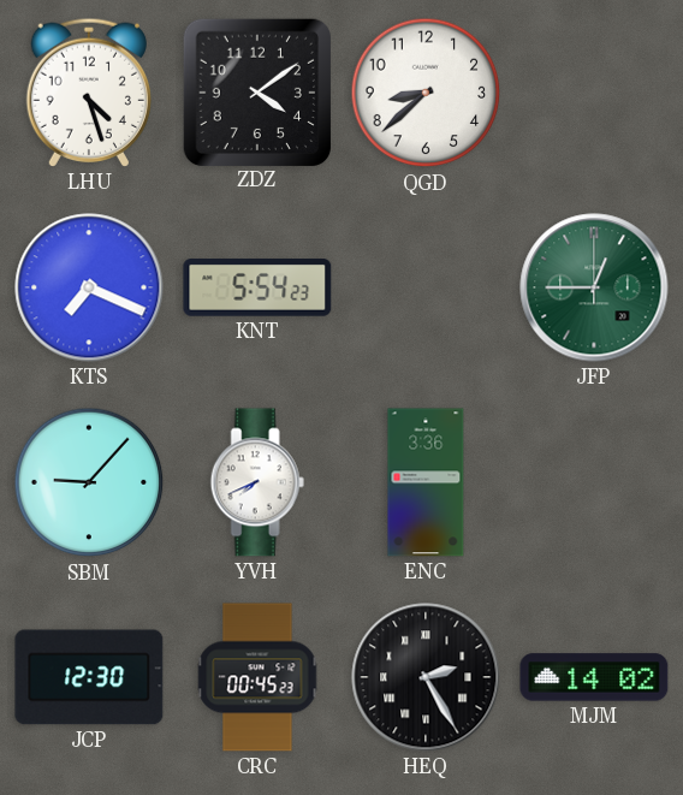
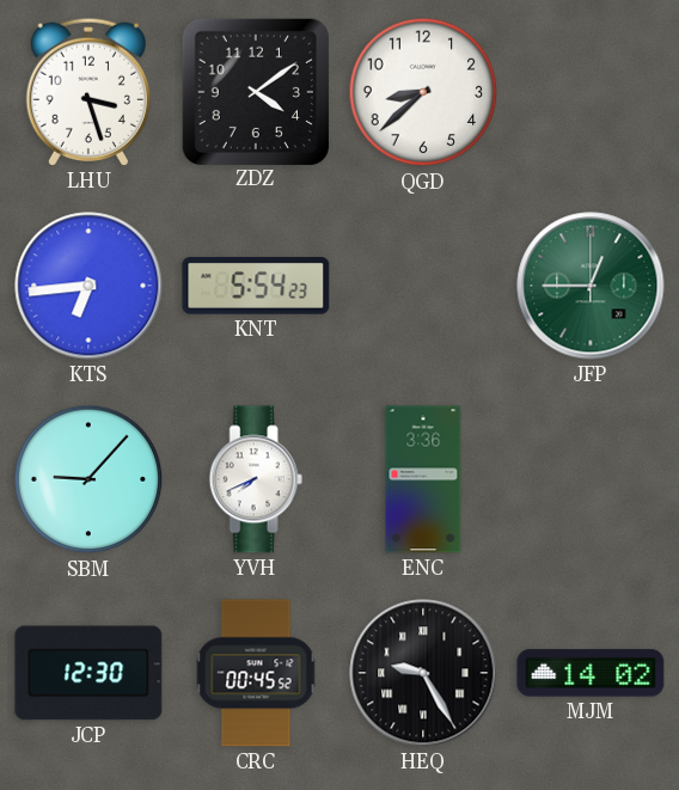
LHU: 4:27 -> 3:27
KTS: 7:19 -> 6:44
CRC: 00:45:23 -> 00:45:52
HEQ: 2:25 -> 9:25
